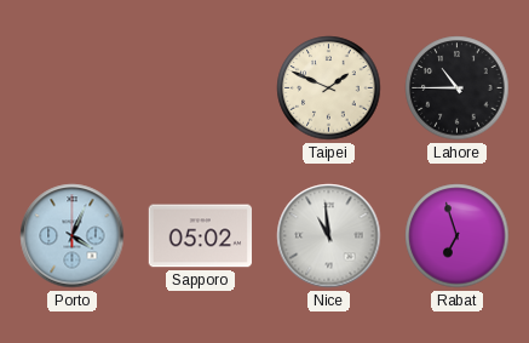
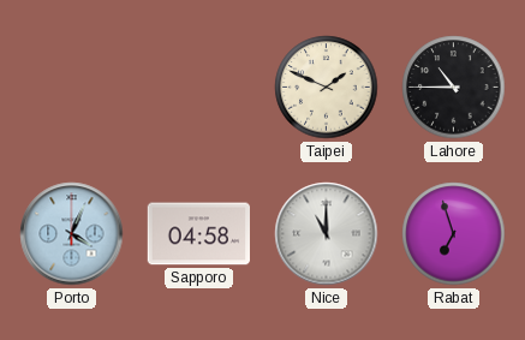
Sapporo: 05:02 -> 04:58
Nice: 10:59 -> 11:00
